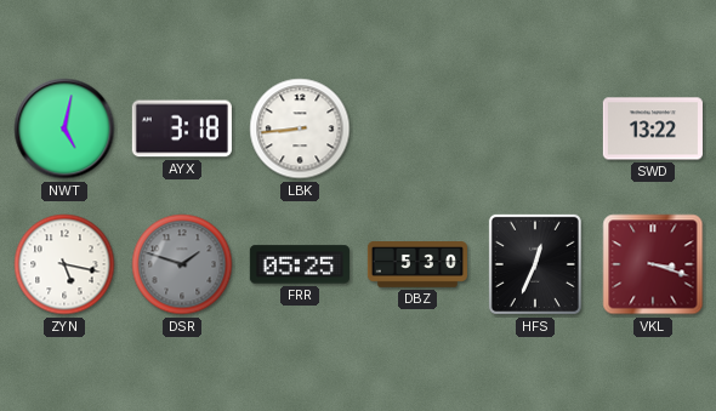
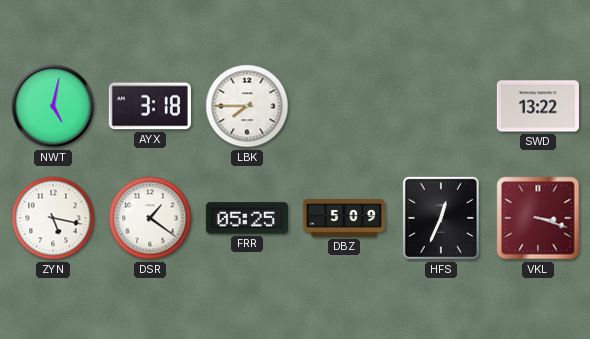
LBK: 8:44 -> 7:45
DSR: 1:48 -> 1:21
DSR dial: grey -> white
DBZ: 5:30 -> 5:09
